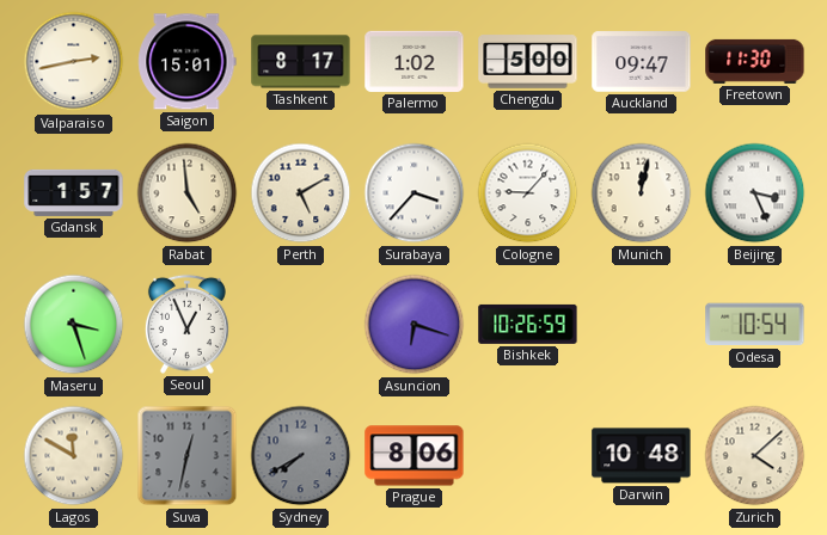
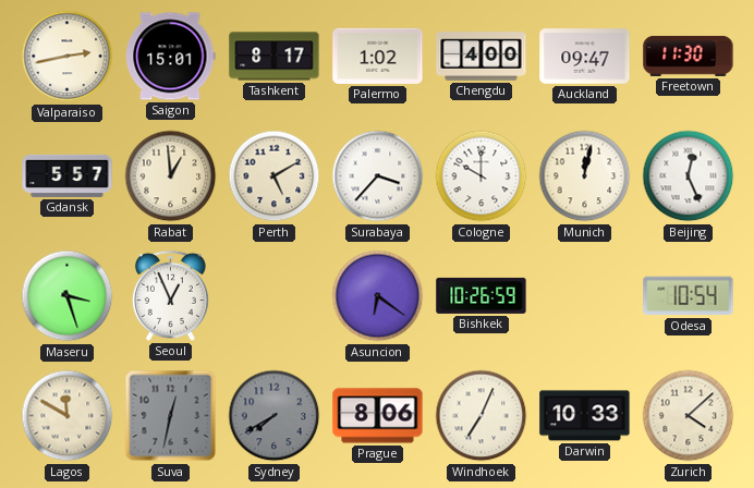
Chengdu: 5:00 -> 4:00
Gdansk: 1:57 -> 5:57
Rabat: 4:59 -> 12:59
Cologne: 9:07 -> 10:00
Beijing: 3:26 -> 12:26
Asuncion: 6:18 -> 6:21
Windhoek: none -> 7:04
Darwin: 10:48 -> 10:33
